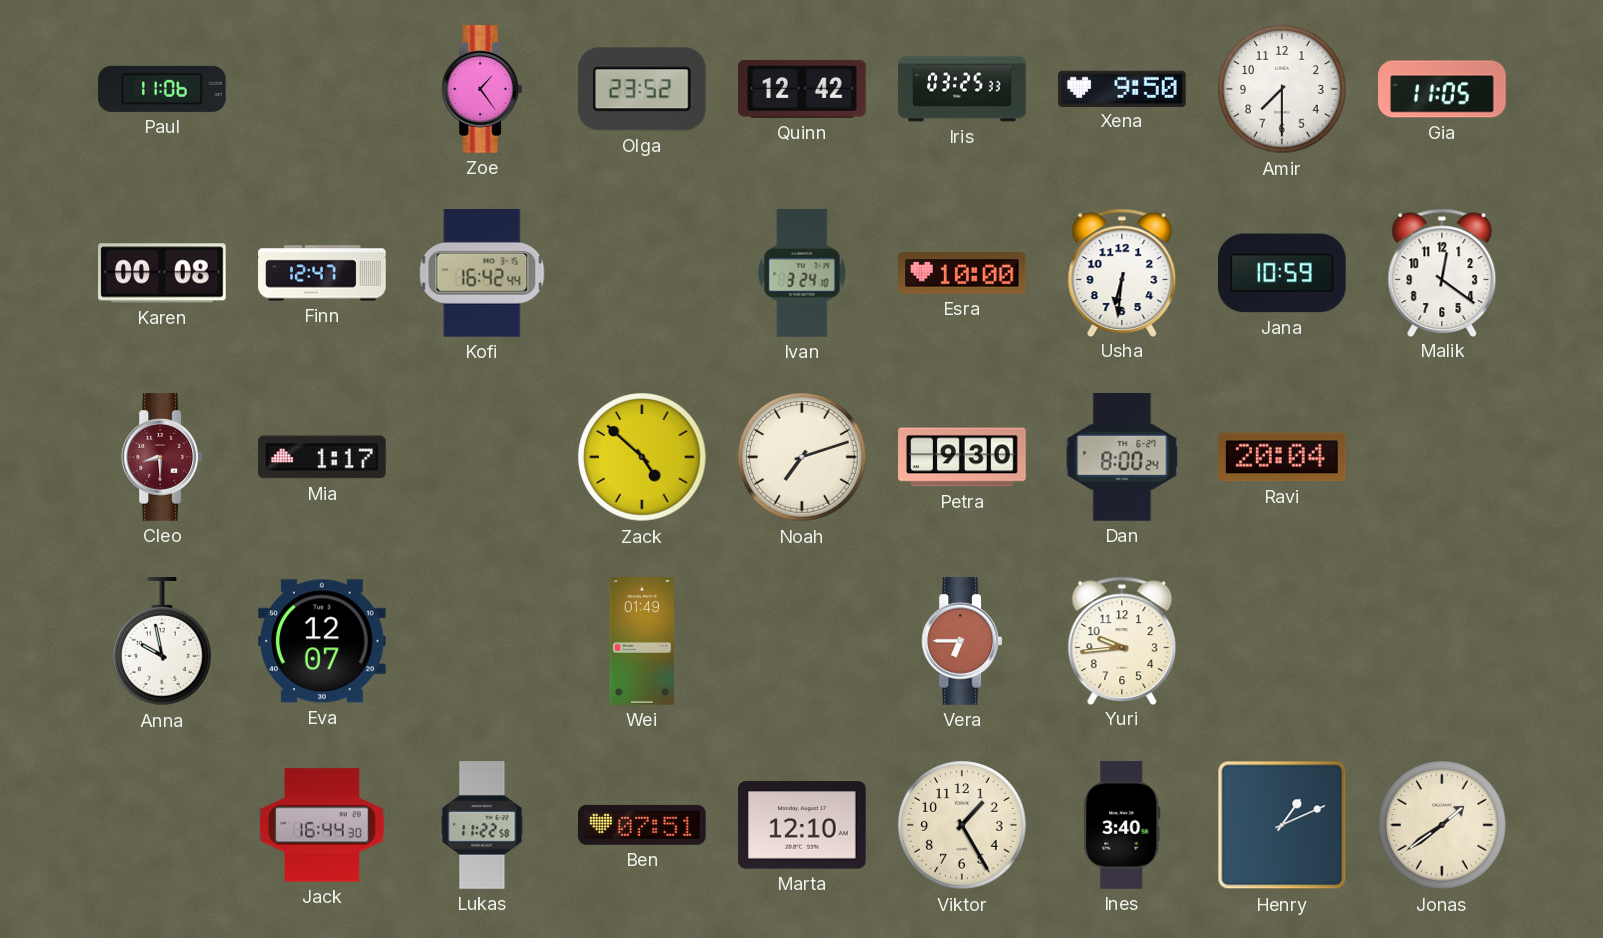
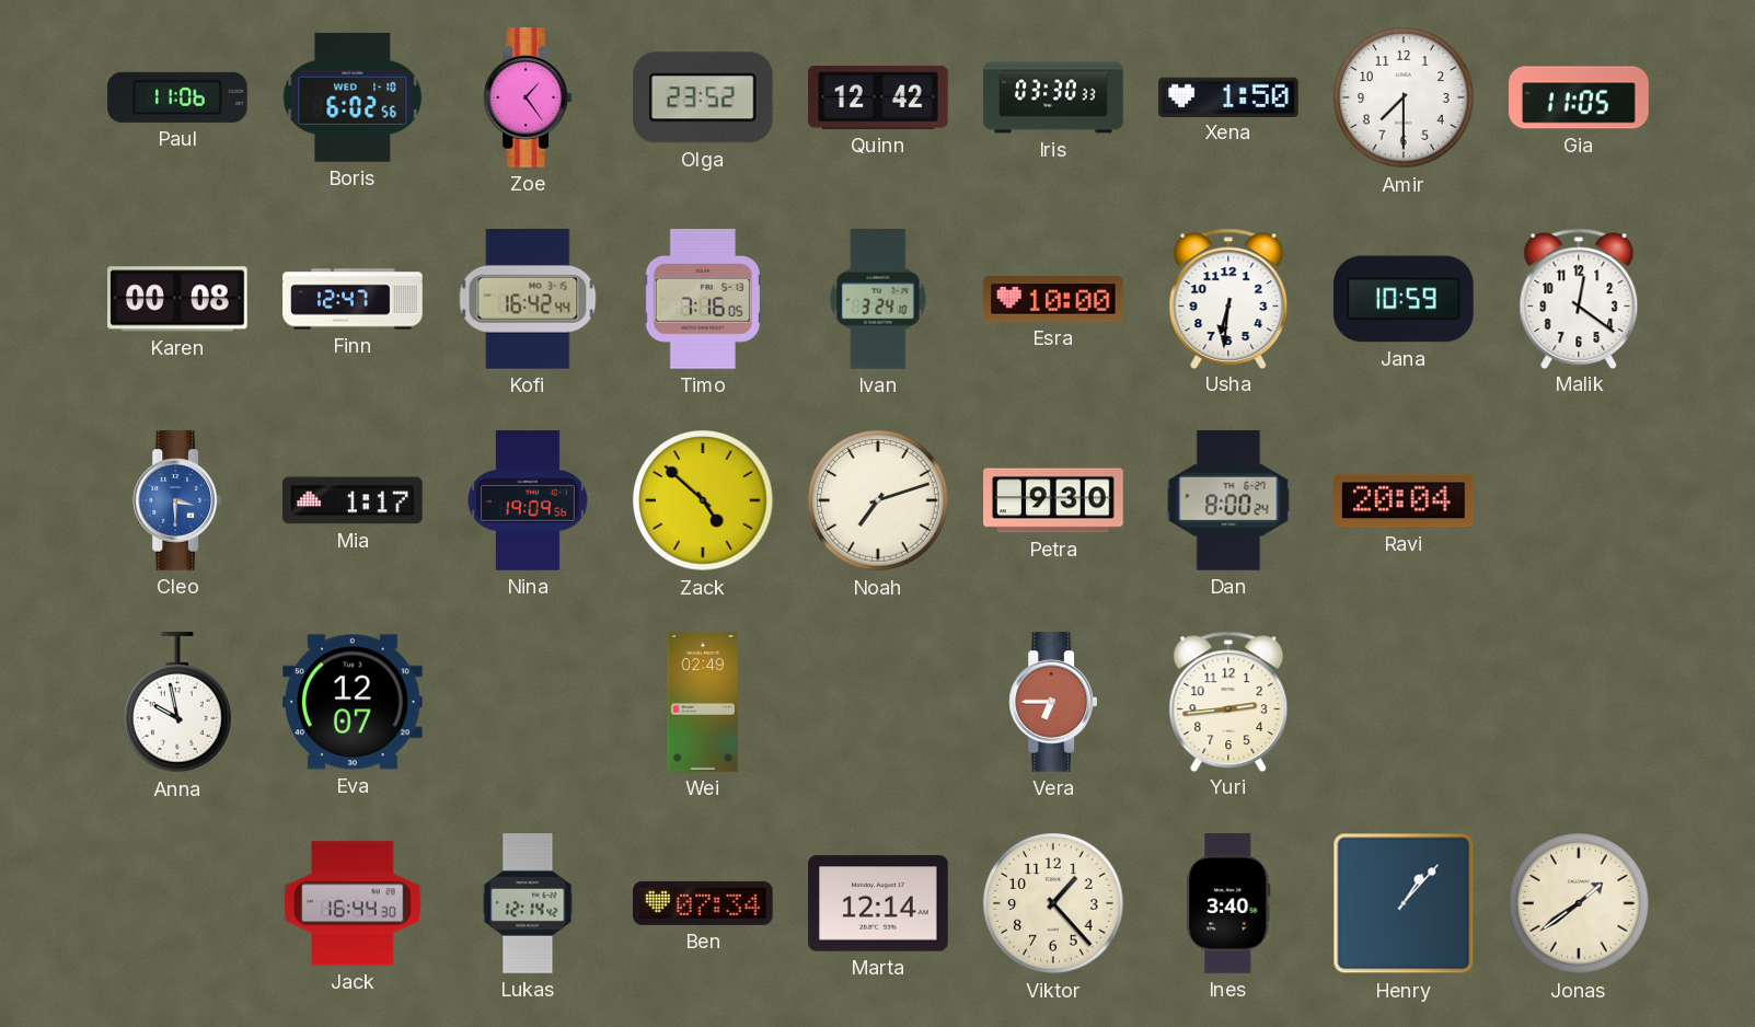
Boris: none -> 6:02
Iris: 03:25 -> 03:30
Xena: 9:50 -> 1:50
Timo: none -> 7:16
Cleo: 8:30 -> 3:30
Cleo dial: burgundy -> blue
Nina: none -> 19:09
Wei: 01:49 -> 02:49
Yuri: 9:44 -> 2:44
Lukas: 11:22 -> 12:14
Ben: 07:51 -> 07:34
Marta: 12:10 -> 12:14
Viktor: 1:25 -> 1:23
Henry: 1:11 -> 1:07
